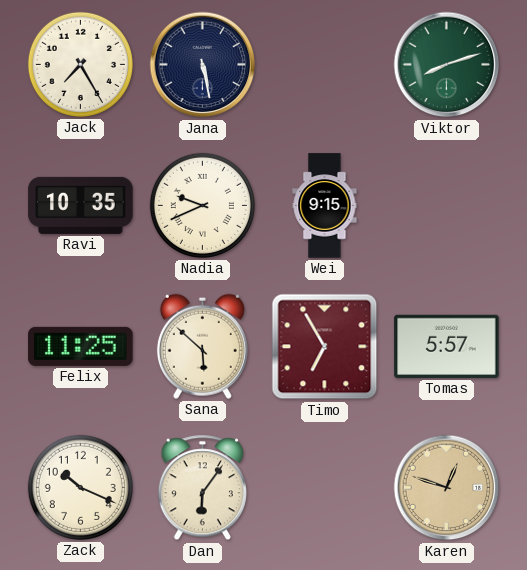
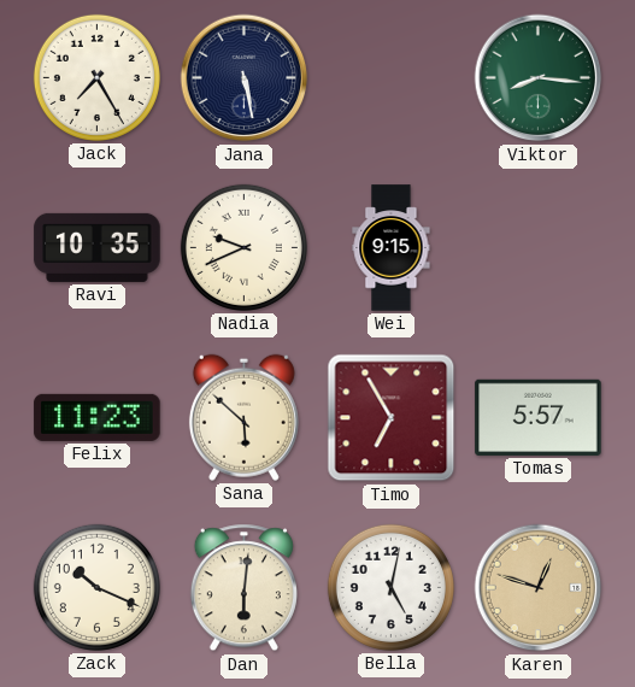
Viktor: 8:12 -> 8:16
Felix: 11:25 -> 11:23
Dan: 6:06 -> 6:01
Bella: none -> 5:02
